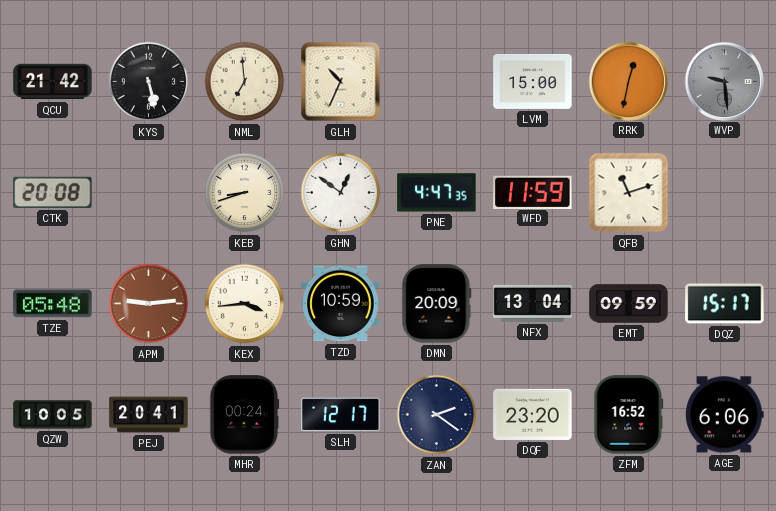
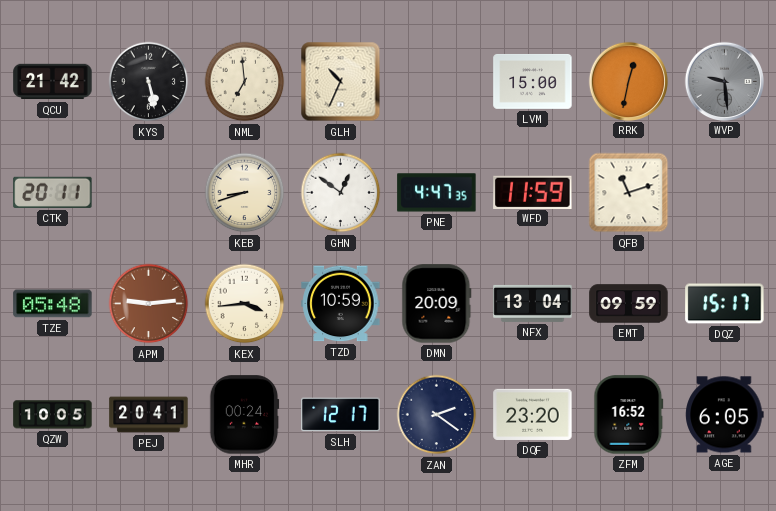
CTK: 20:08 -> 20:11
AGE: 6:06 -> 6:05
